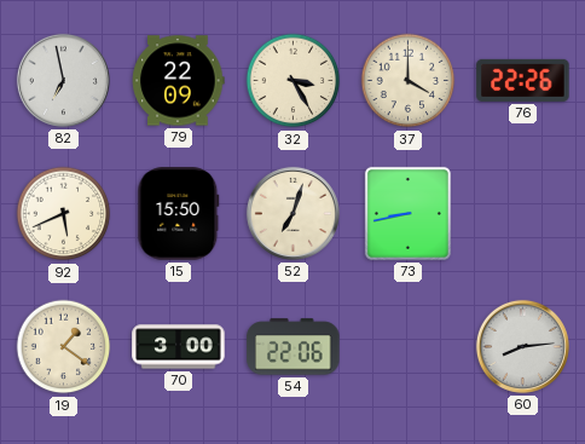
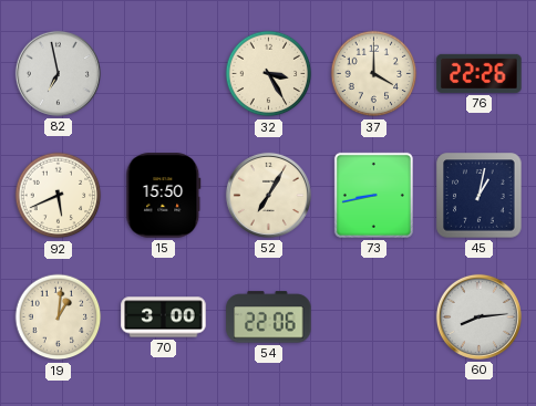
79: 22:09 -> none
52: 7:03 -> 7:05
45: none -> 1:02
19: 1:21 -> 1:01
